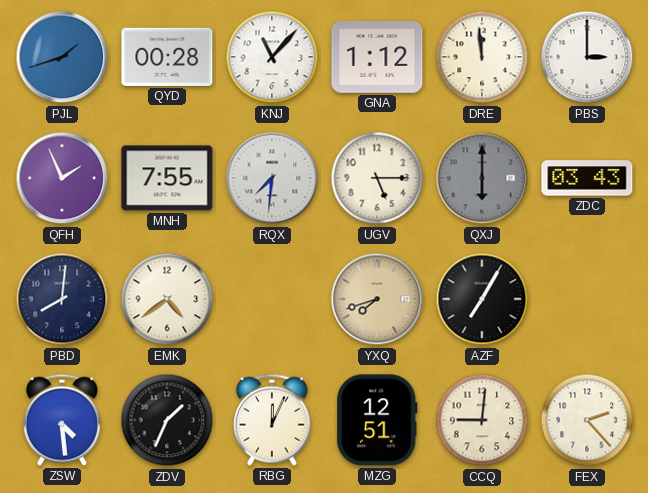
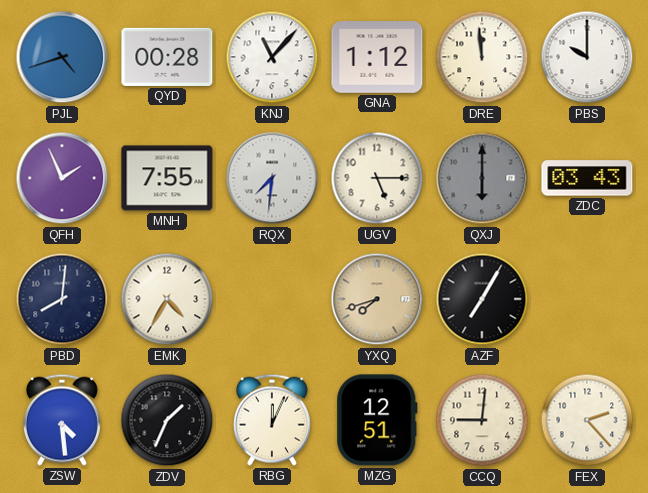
PJL: 1:42 -> 4:42
PBS: 3:00 -> 10:00
EMK: 4:39 -> 4:35
